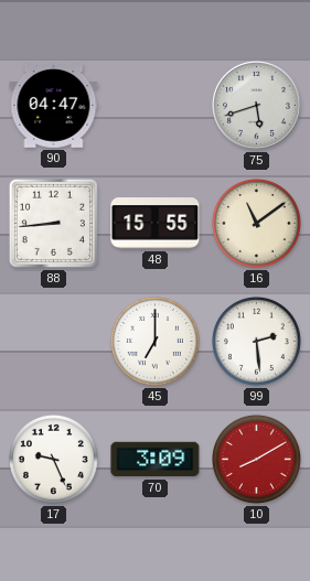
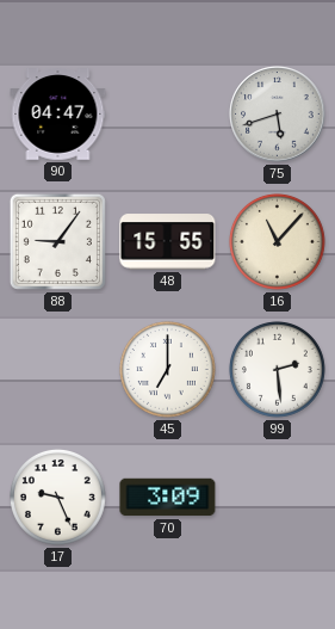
88: 8:44 -> 9:06
16: 11:09 -> 11:07
10: 8:10 -> none
